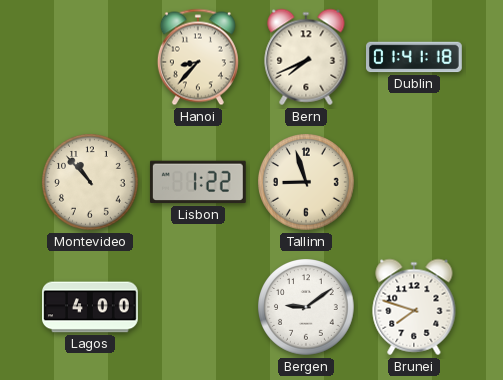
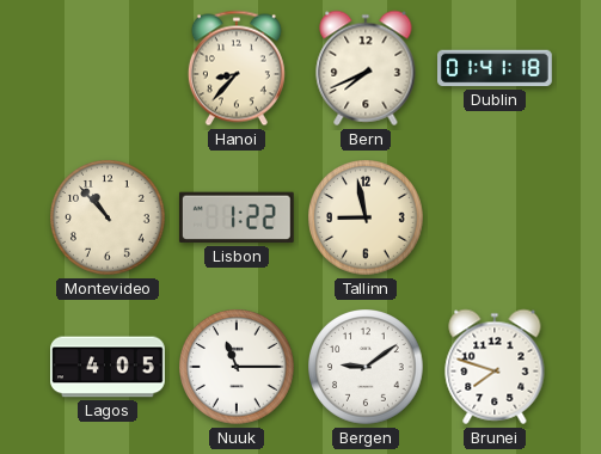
Tallinn: 8:57 -> 8:58
Lagos: 4:00 -> 4:05
Nuuk: none -> 11:15
